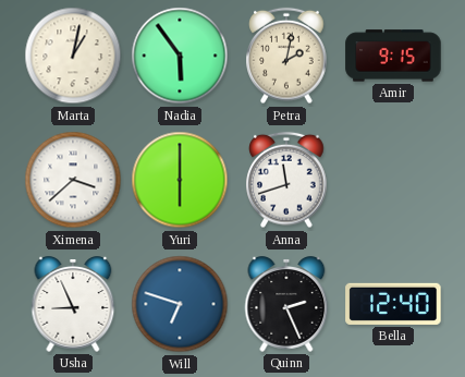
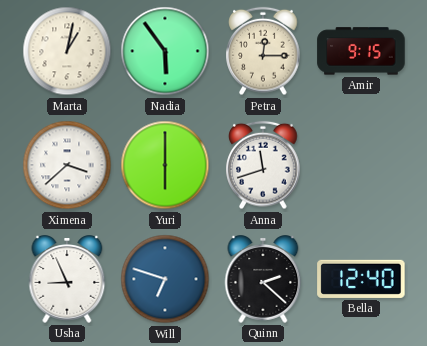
Petra: 2:02 -> 12:15
Quinn: 2:26 -> 2:22
